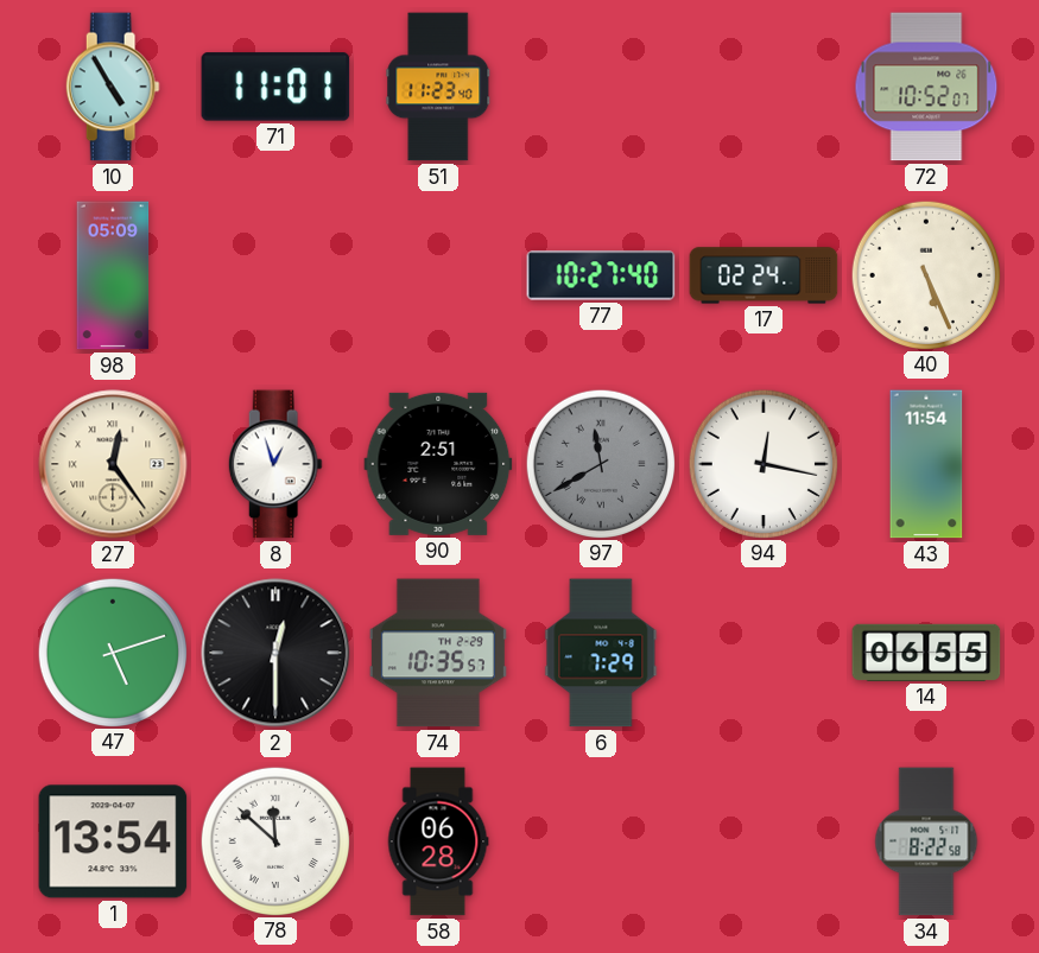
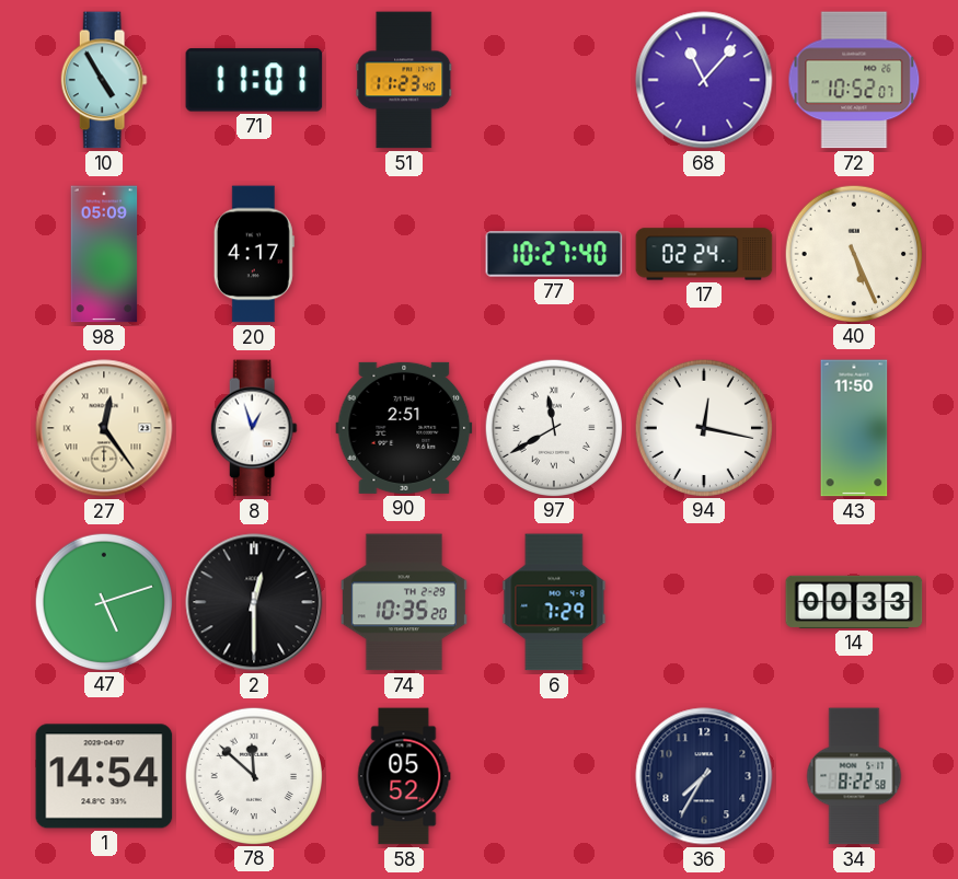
68: none -> 11:07
20: none -> 4:17
97 dial: grey -> white
43: 11:54 -> 11:50
74: 10:35:57 -> 10:35:20
14: 06:55 -> 00:33
1: 13:54 -> 14:54
58: 06:28 -> 05:52
36: none -> 7:35
